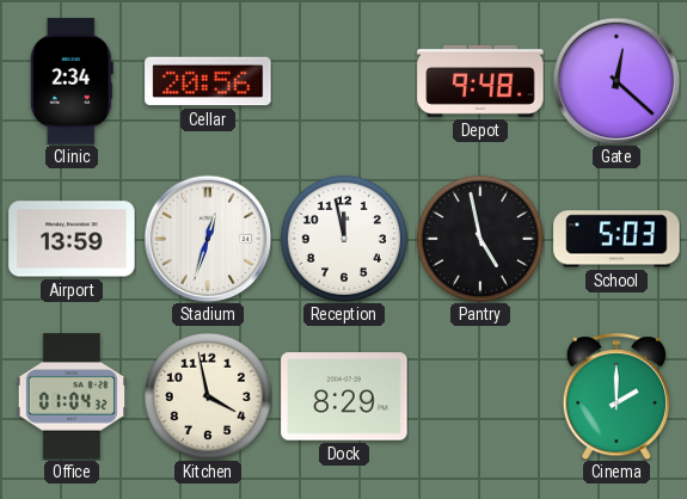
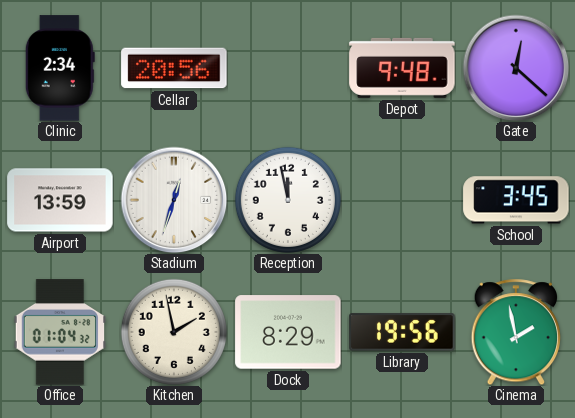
Pantry: 4:58 -> none
School: 5:03 -> 3:45
Kitchen: 3:58 -> 1:58
Library: none -> 19:56
Cinema: 2:00 -> 1:58
